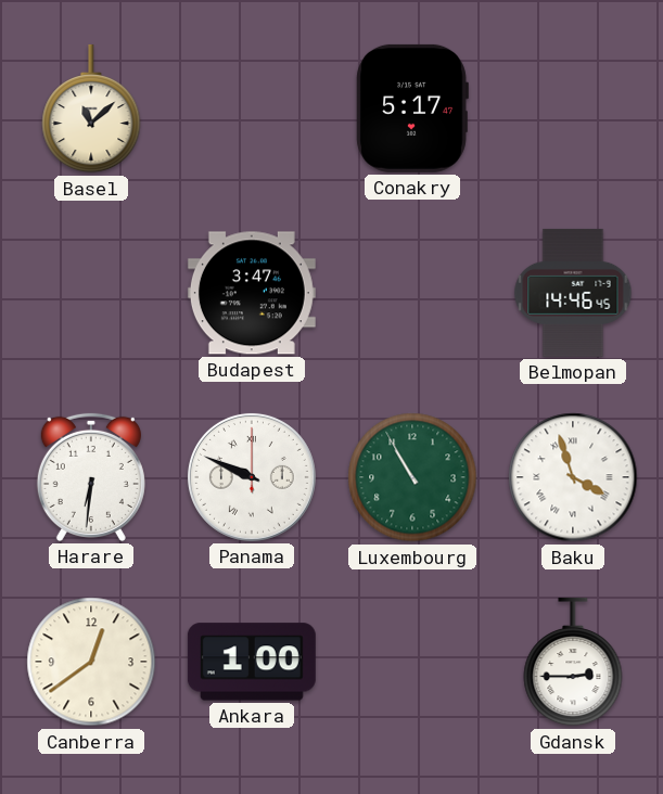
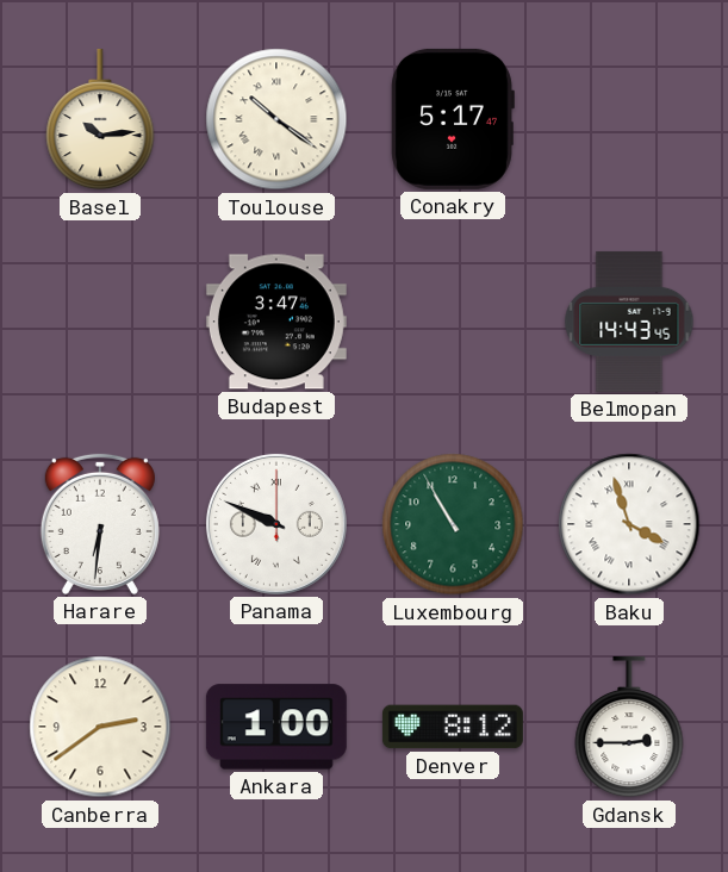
Basel: 11:08 -> 10:14
Toulouse: none -> 10:21
Belmopan: 14:46 -> 14:43
Canberra: 12:39 -> 2:39
Denver: none -> 8:12
